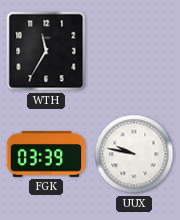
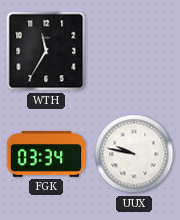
FGK: 03:39 -> 03:34
